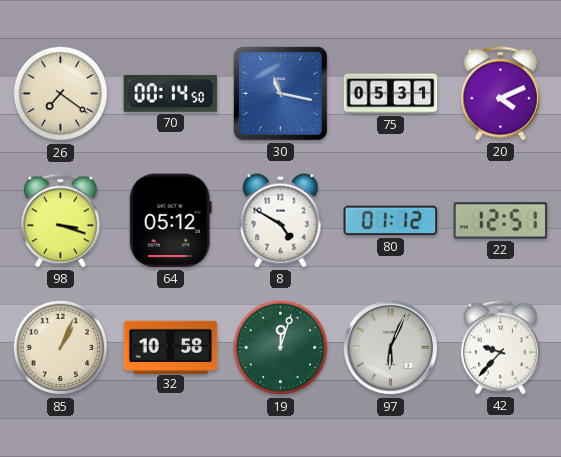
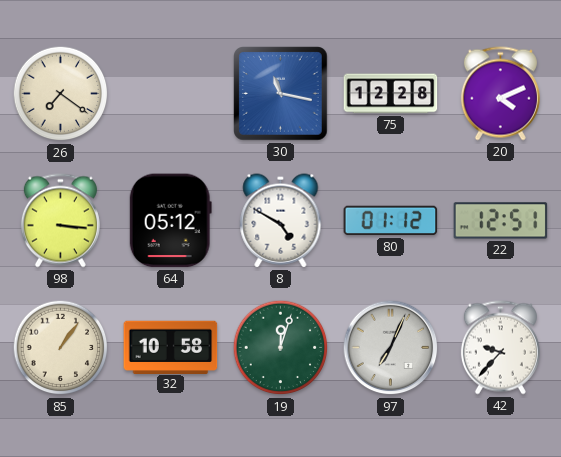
70: 00:14 -> none
75: 05:31 -> 12:28
98: 3:18 -> 3:16
85: 1:04 -> 1:06
97: 6:04 -> 7:04
